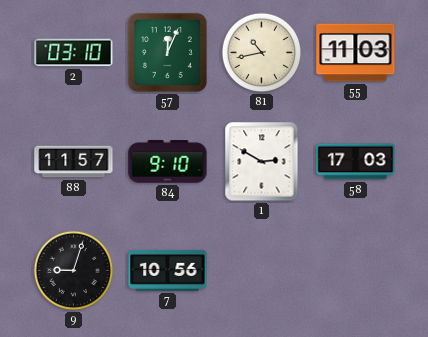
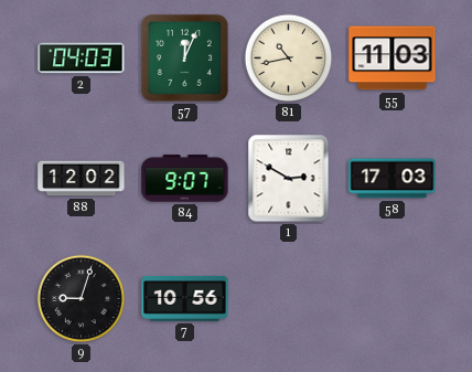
2: 03:10 -> 04:03
88: 11:57 -> 12:02
84: 9:10 -> 9:07
